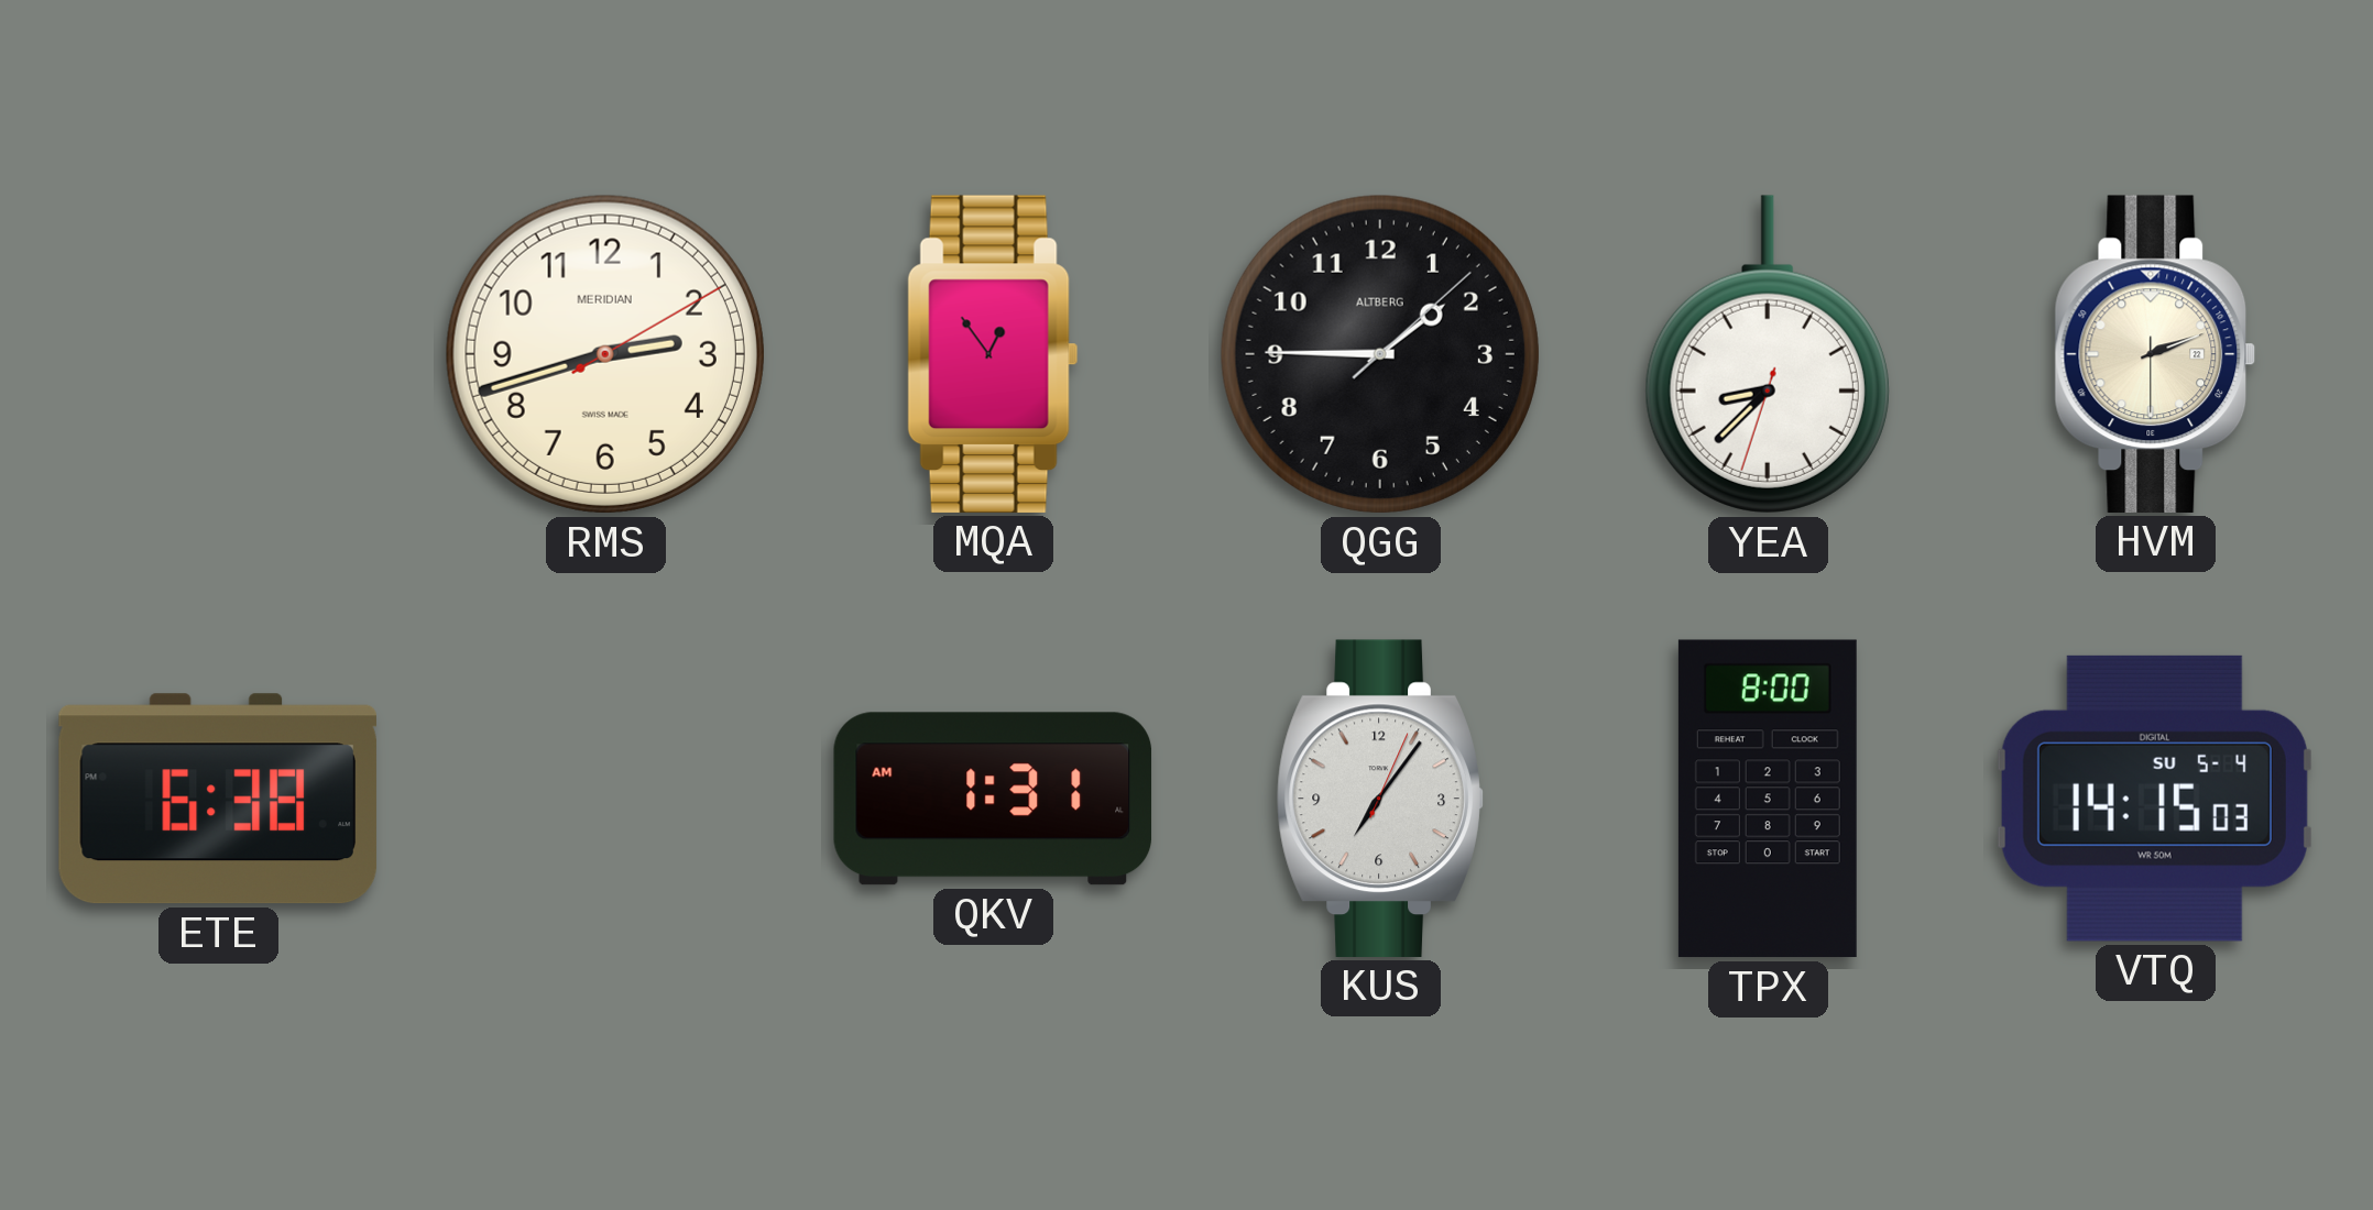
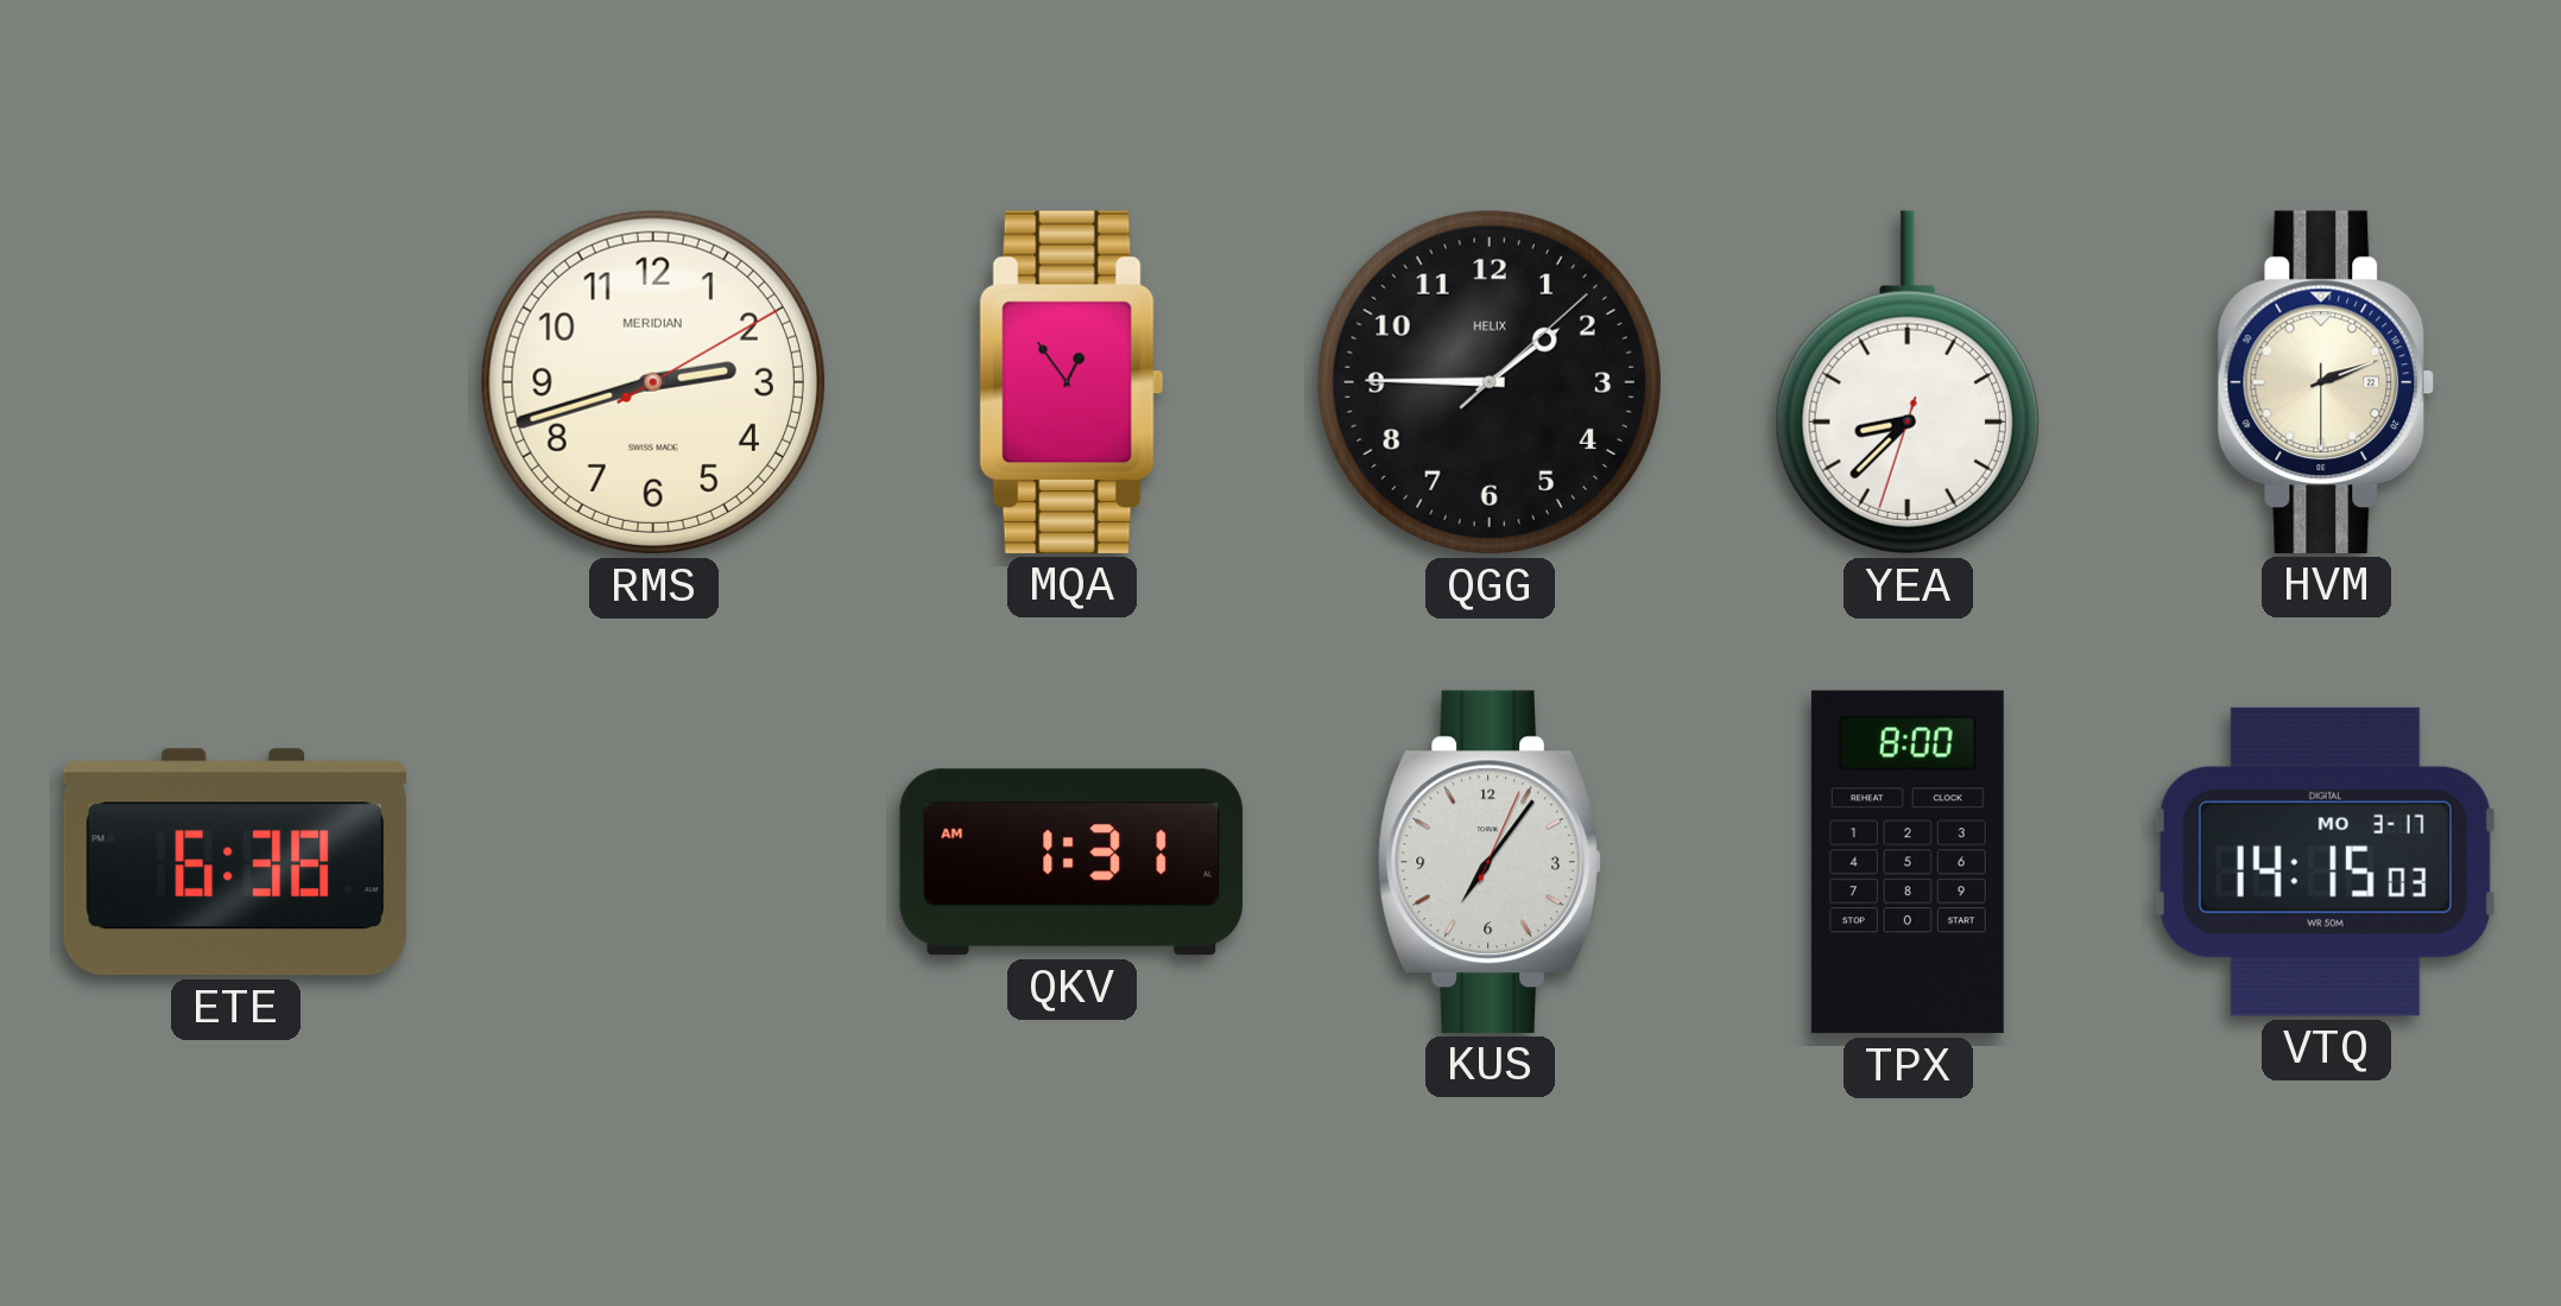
QGG brand: ALTBERG -> HELIX
VTQ date: SU 5-4 -> MO 3-17
